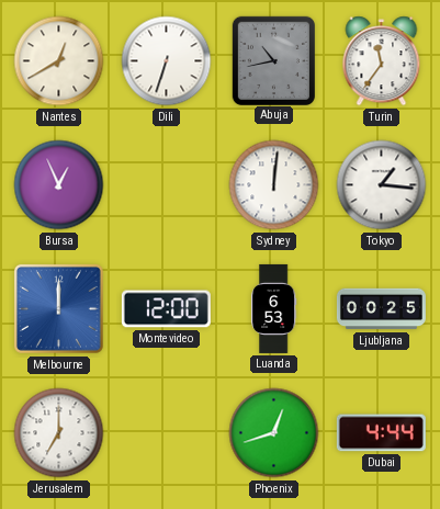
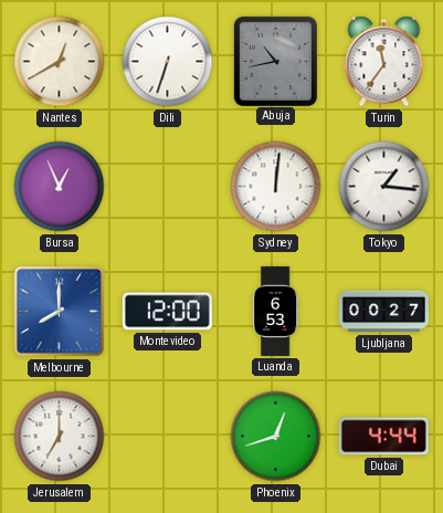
Melbourne: 12:00 -> 8:00
Ljubljana: 00:25 -> 00:27
